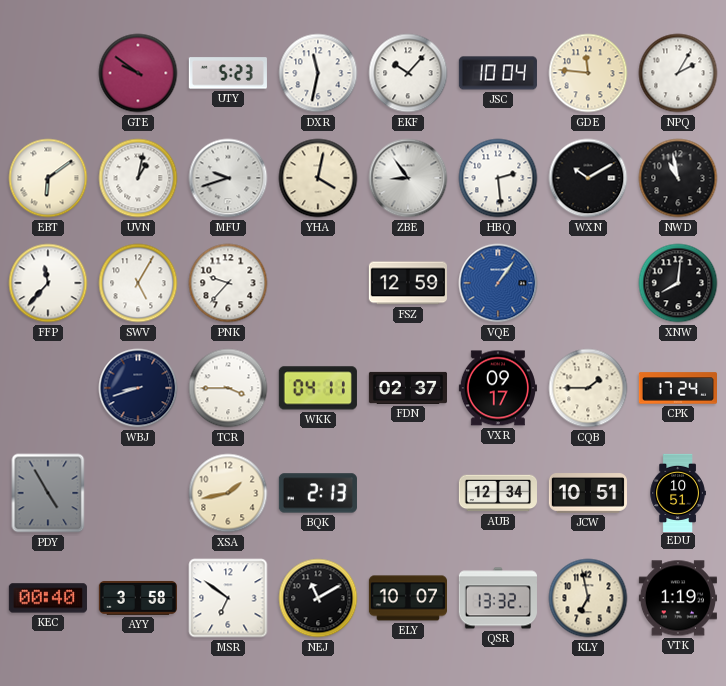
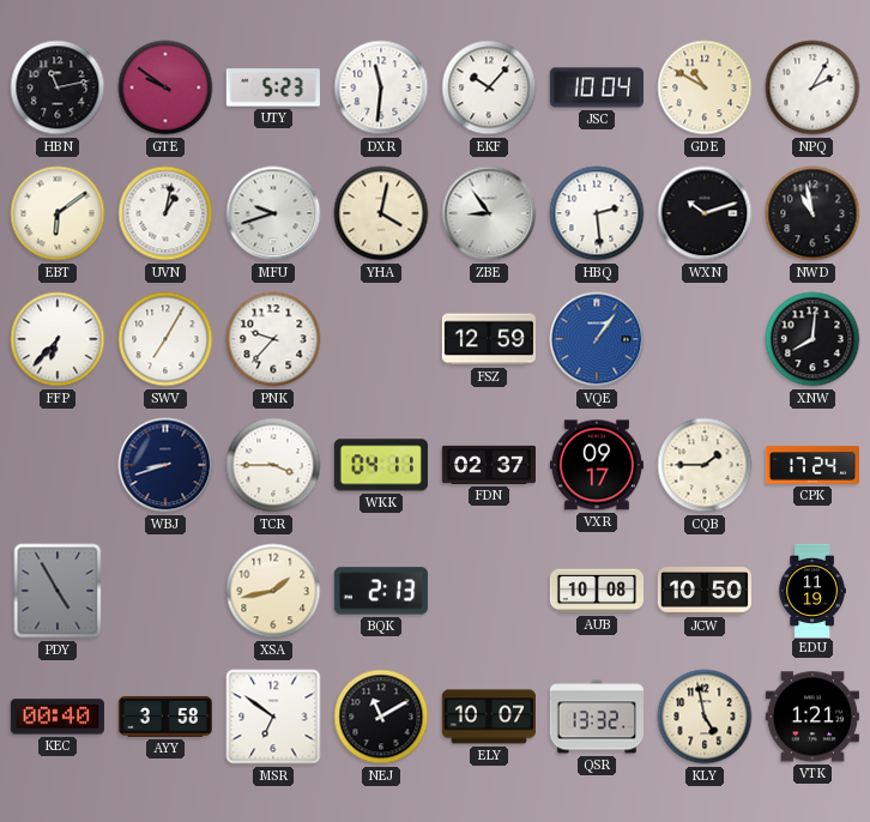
HBN: none -> 11:13
DXR: 11:32 -> 11:31
GDE: 11:46 -> 10:50
WXN: 10:10 -> 10:12
FFP: 11:37 -> 6:37
SWV: 5:05 -> 7:05
AUB: 12:34 -> 10:08
JCW: 10:51 -> 10:50
EDU: 10:51 -> 11:19
KLY: 6:58 -> 4:58
VTK: 1:19 -> 1:21
